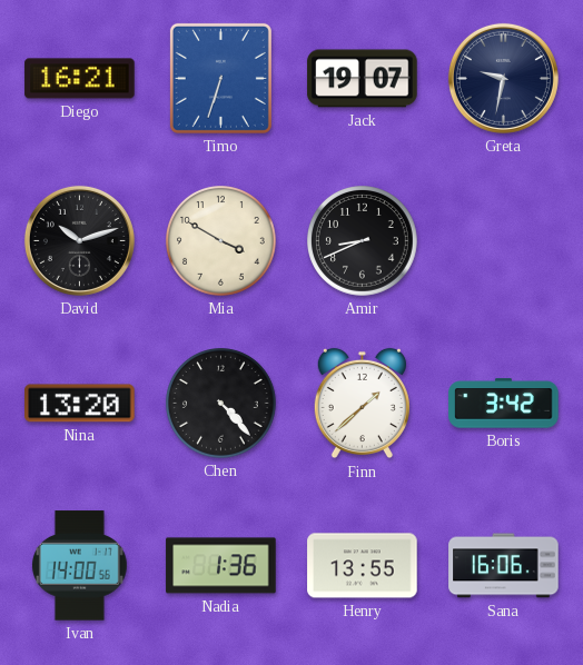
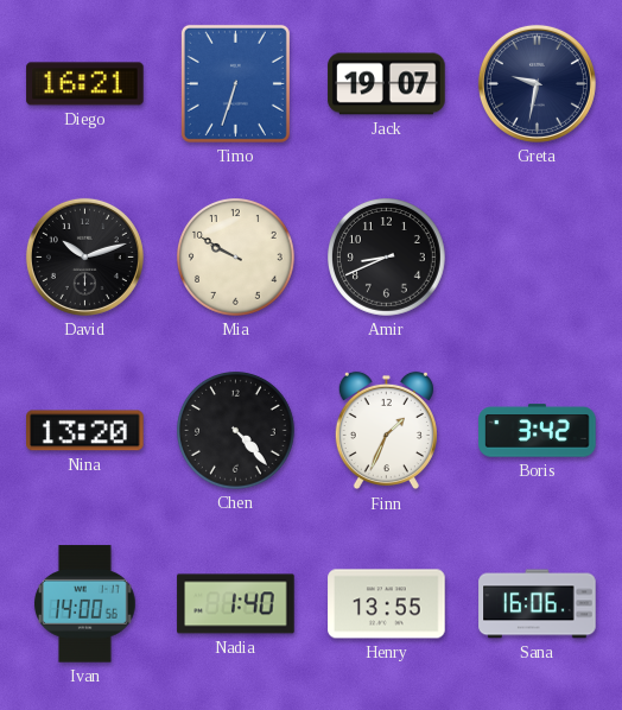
Mia: 3:50 -> 9:50
Finn: 1:38 -> 1:34
Nadia: 1:36 -> 1:40
